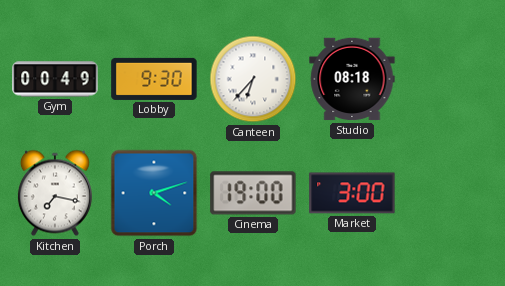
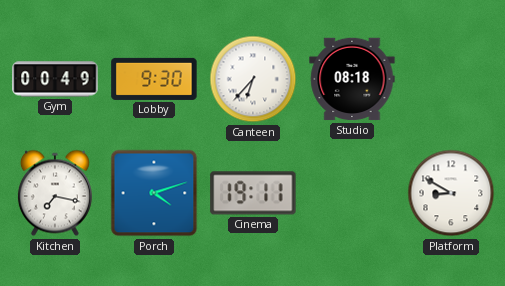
Cinema: 19:00 -> 19:11
Market: 3:00 -> none
Platform: none -> 8:50
